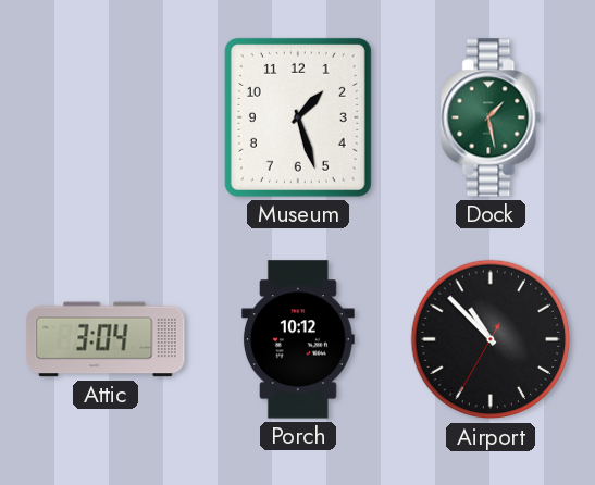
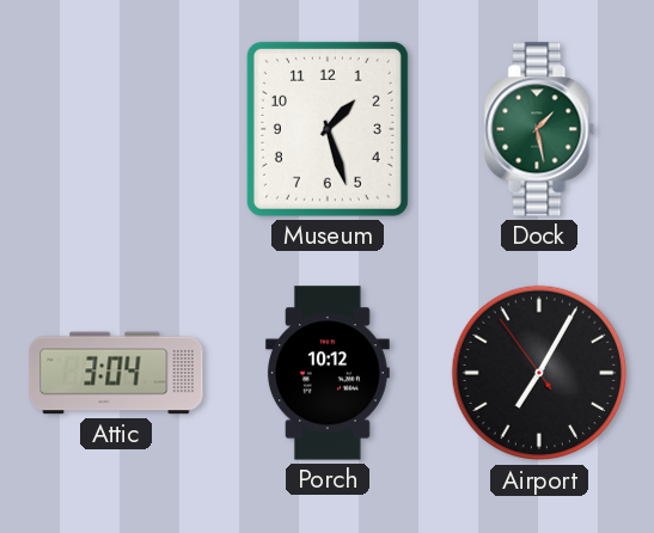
Airport: 10:52 -> 7:04
